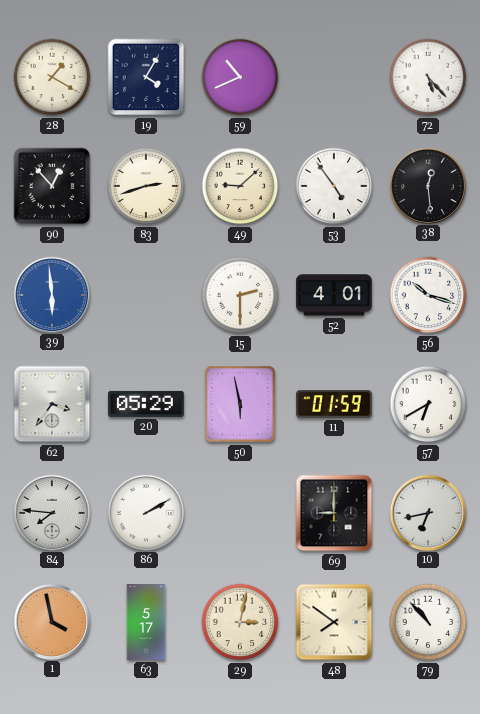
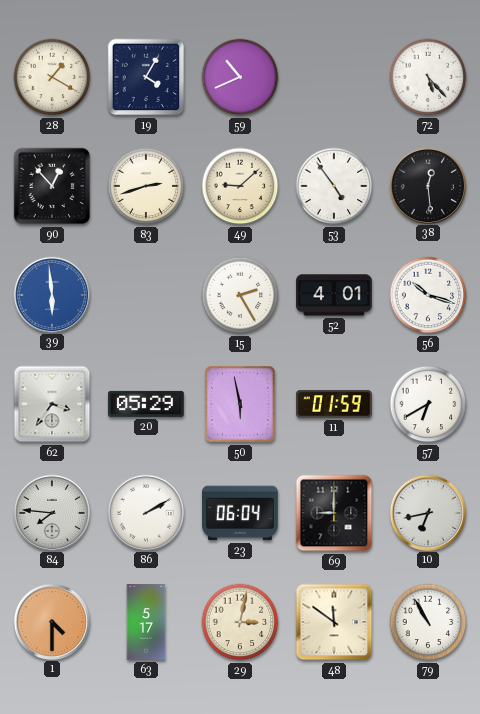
15: 2:30 -> 2:25
23: none -> 06:04
1: 3:58 -> 4:30
48: 7:51 -> 11:51
79: 10:53 -> 10:55
